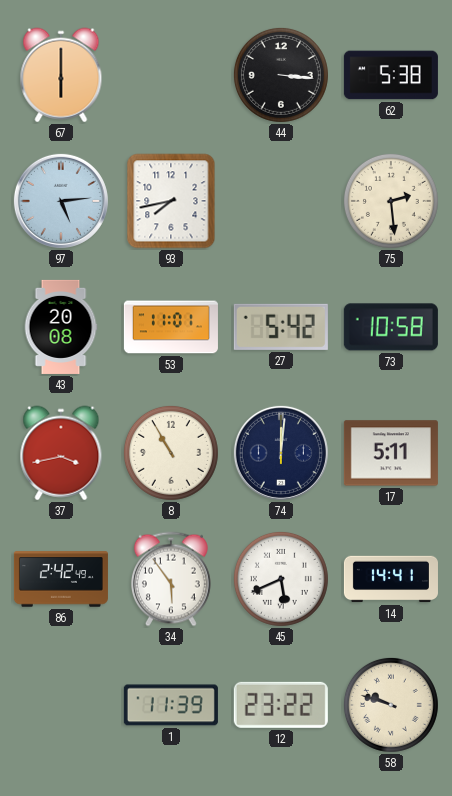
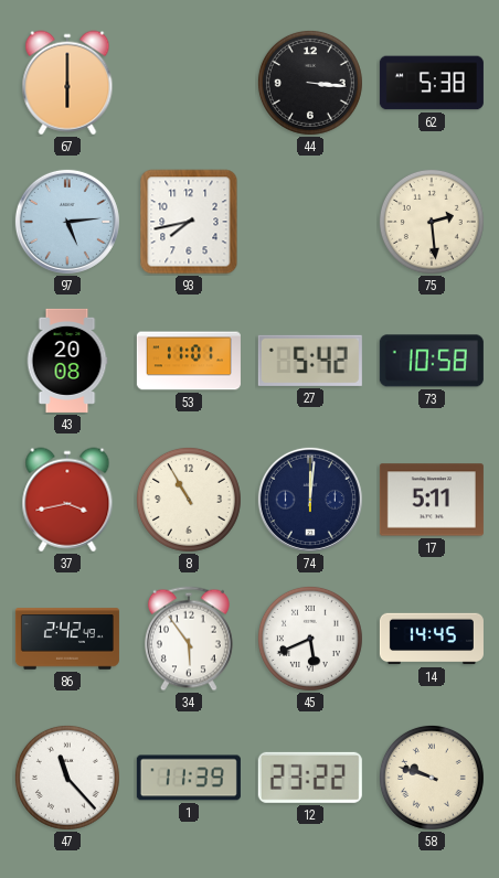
14: 14:41 -> 14:45
47: none -> 11:23
